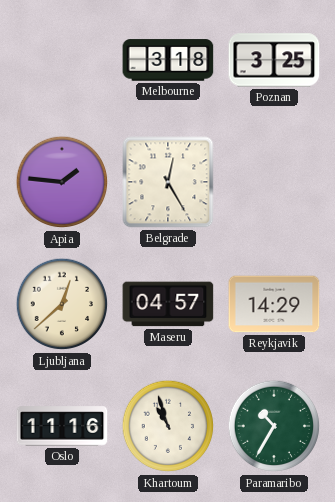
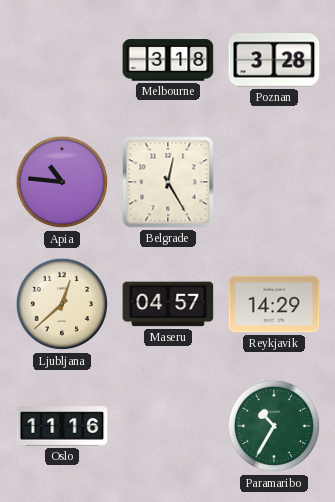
Poznan: 3:25 -> 3:28
Apia: 1:46 -> 10:46
Khartoum: 10:57 -> none
